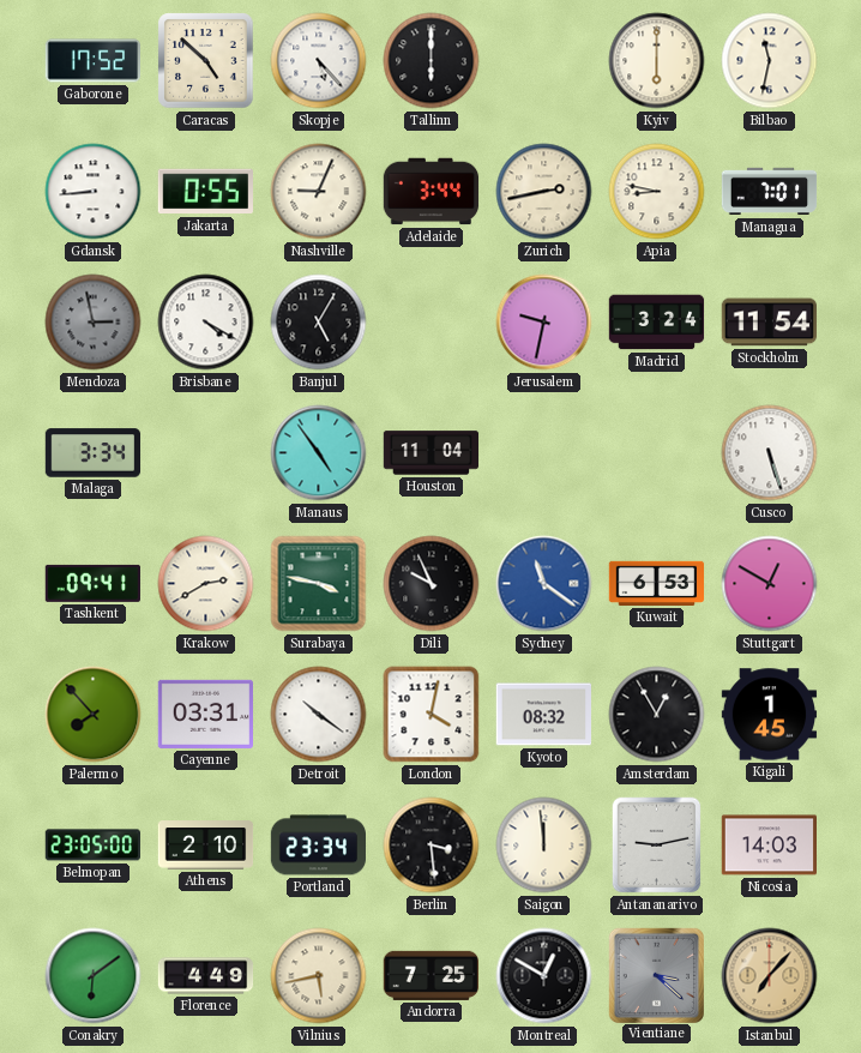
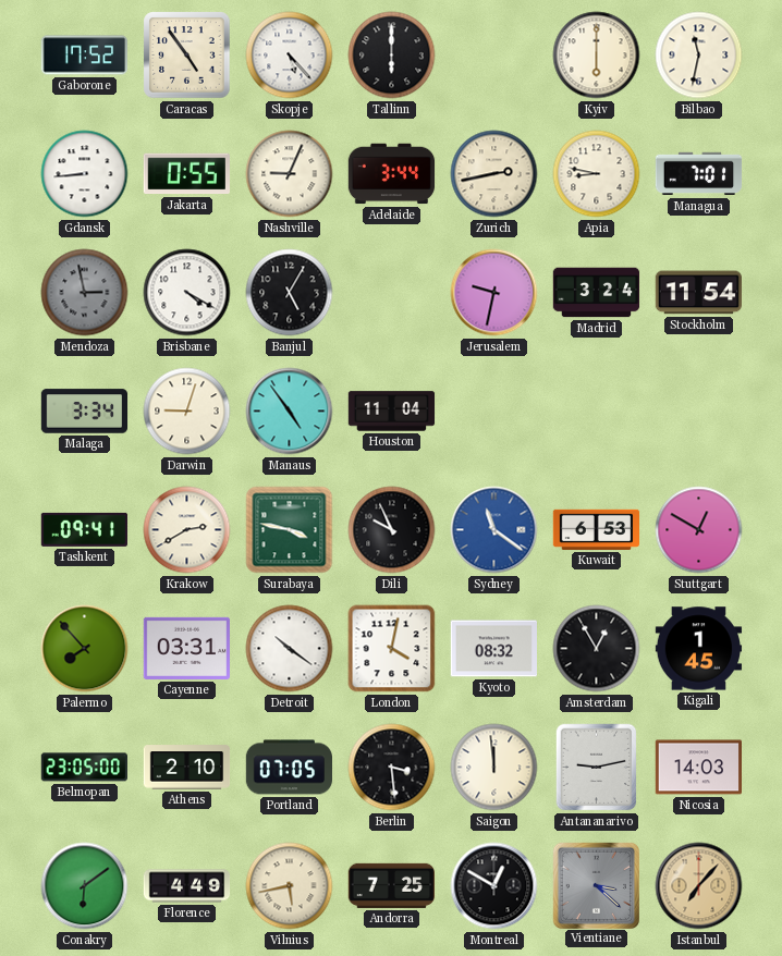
Caracas: 4:52 -> 4:54
Darwin: none -> 9:03
Cusco: 5:27 -> none
Portland: 23:34 -> 07:05
